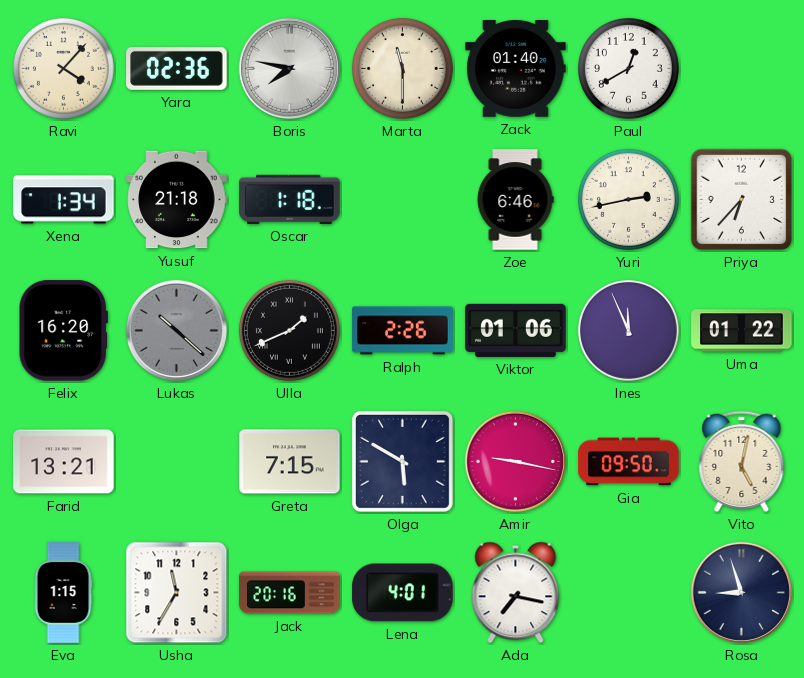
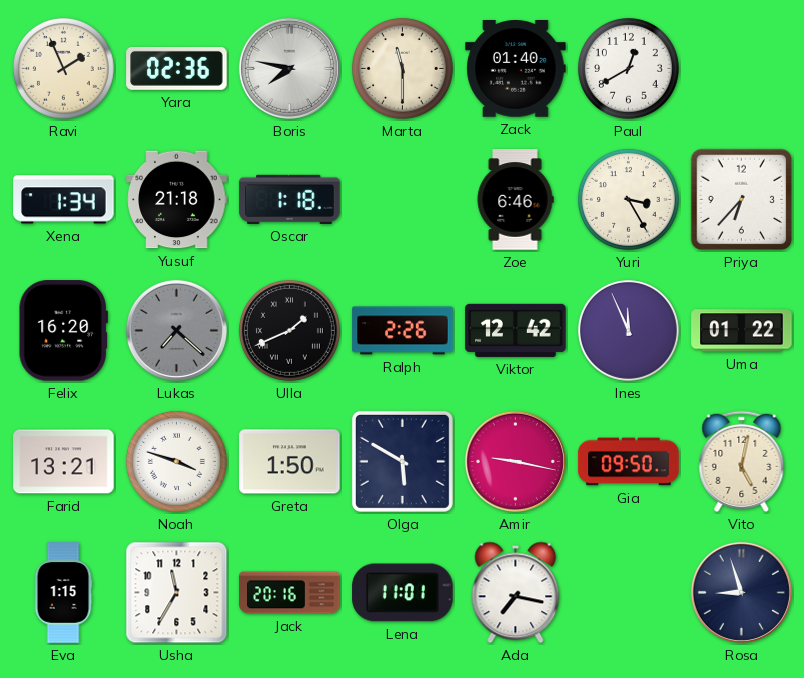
Ravi: 4:07 -> 1:56
Yuri: 2:43 -> 3:25
Lukas: 10:22 -> 7:22
Viktor: 01:06 -> 12:42
Noah: none -> 3:48
Greta: 7:15 -> 1:50
Lena: 4:01 -> 11:01
